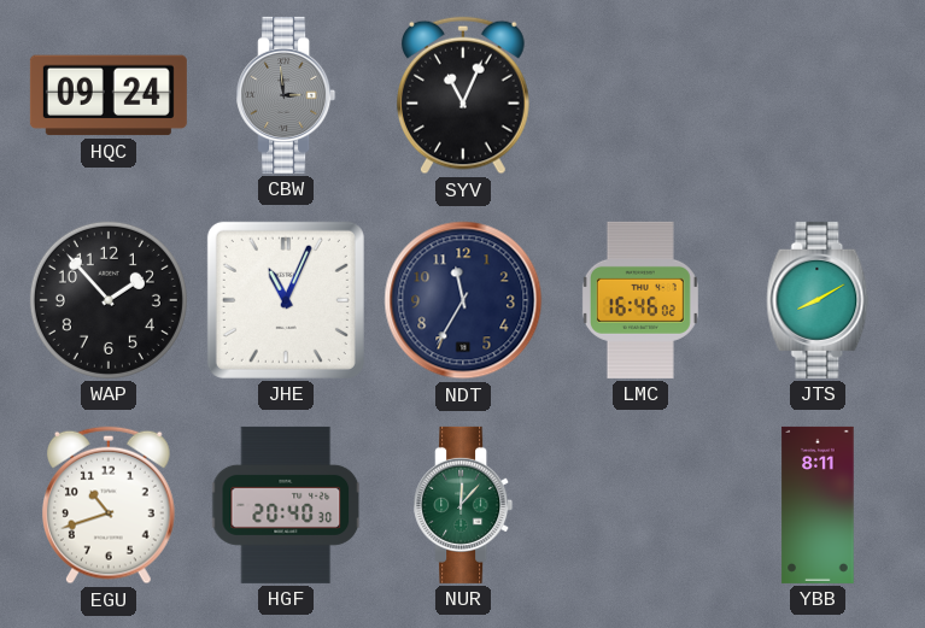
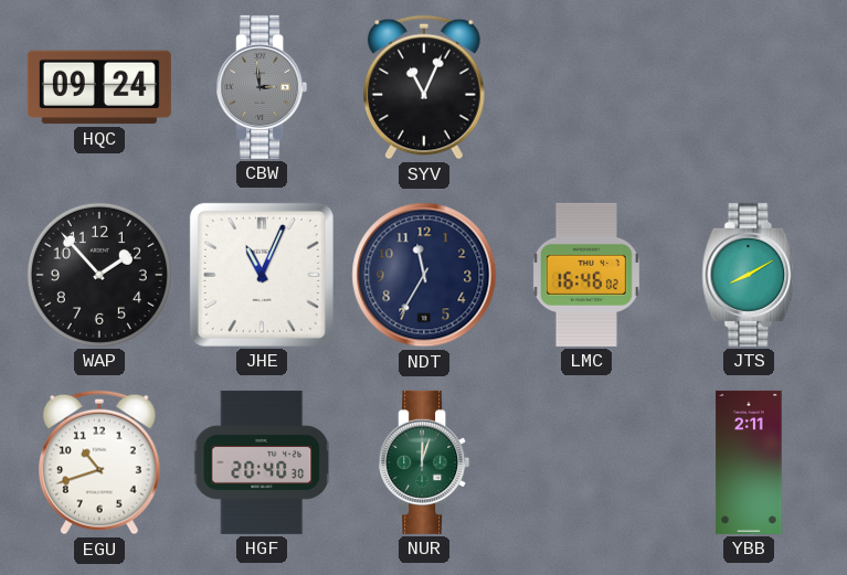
NUR: 12:07 -> 12:03
YBB: 8:11 -> 2:11
